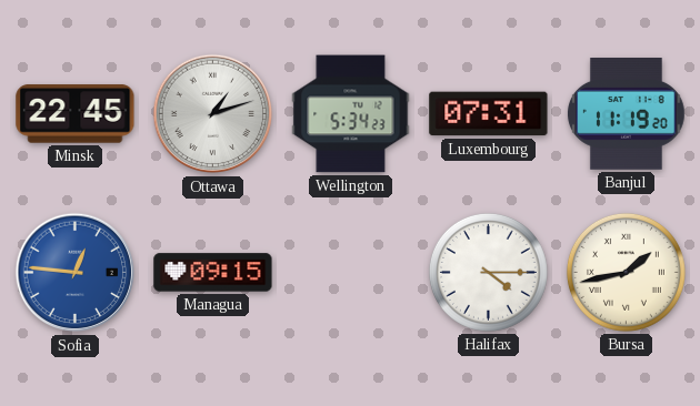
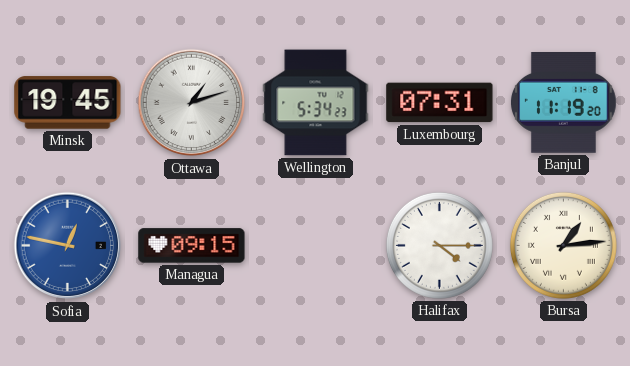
Minsk: 22:45 -> 19:45
Sofia: 12:46 -> 12:47
Bursa: 1:43 -> 1:14
